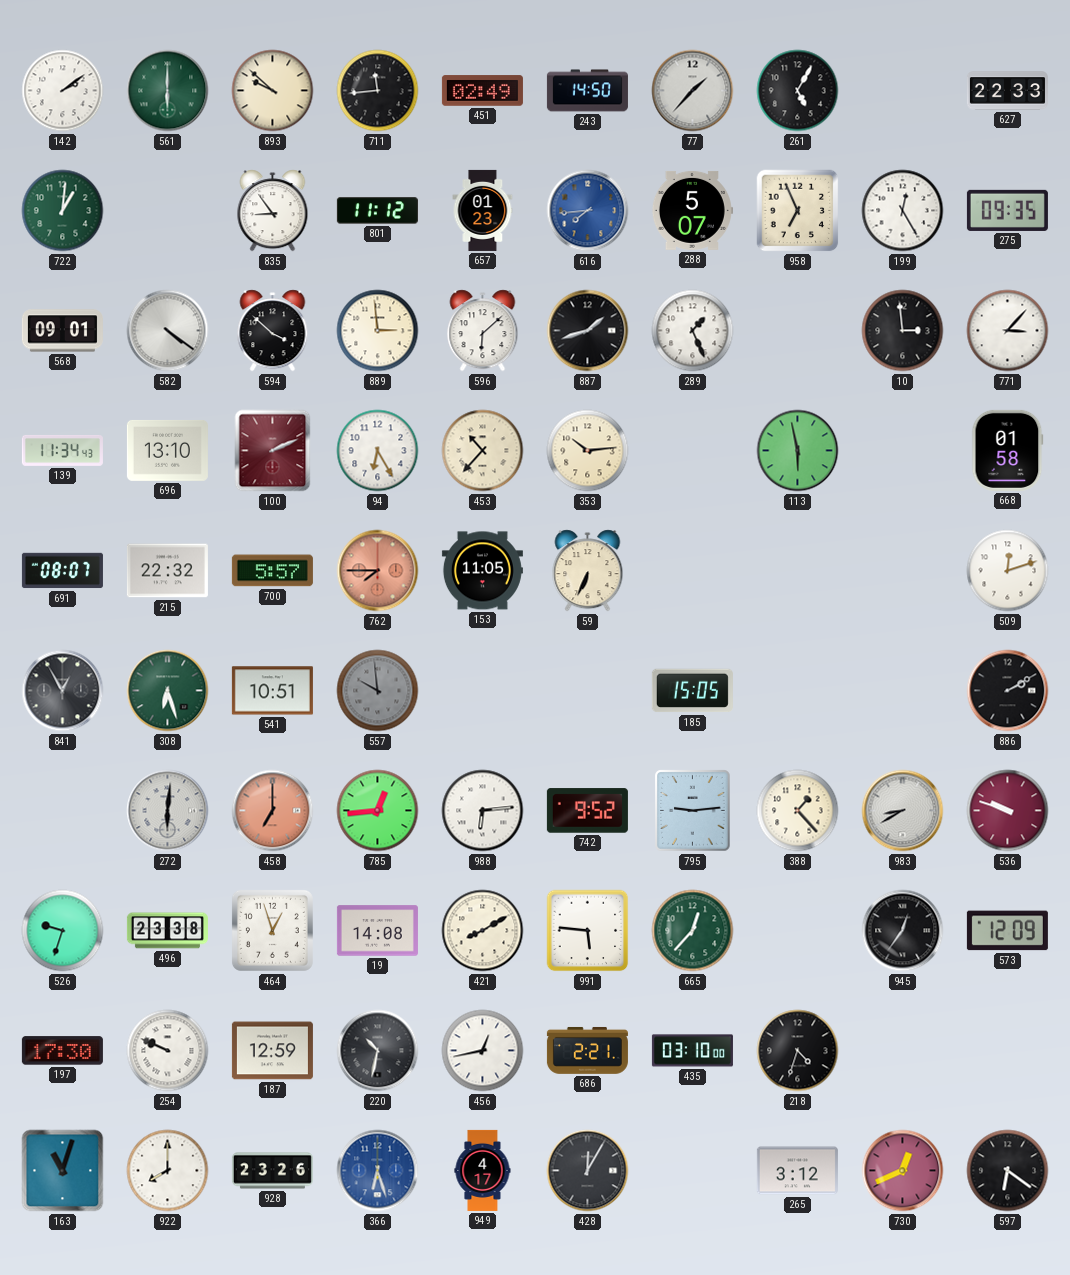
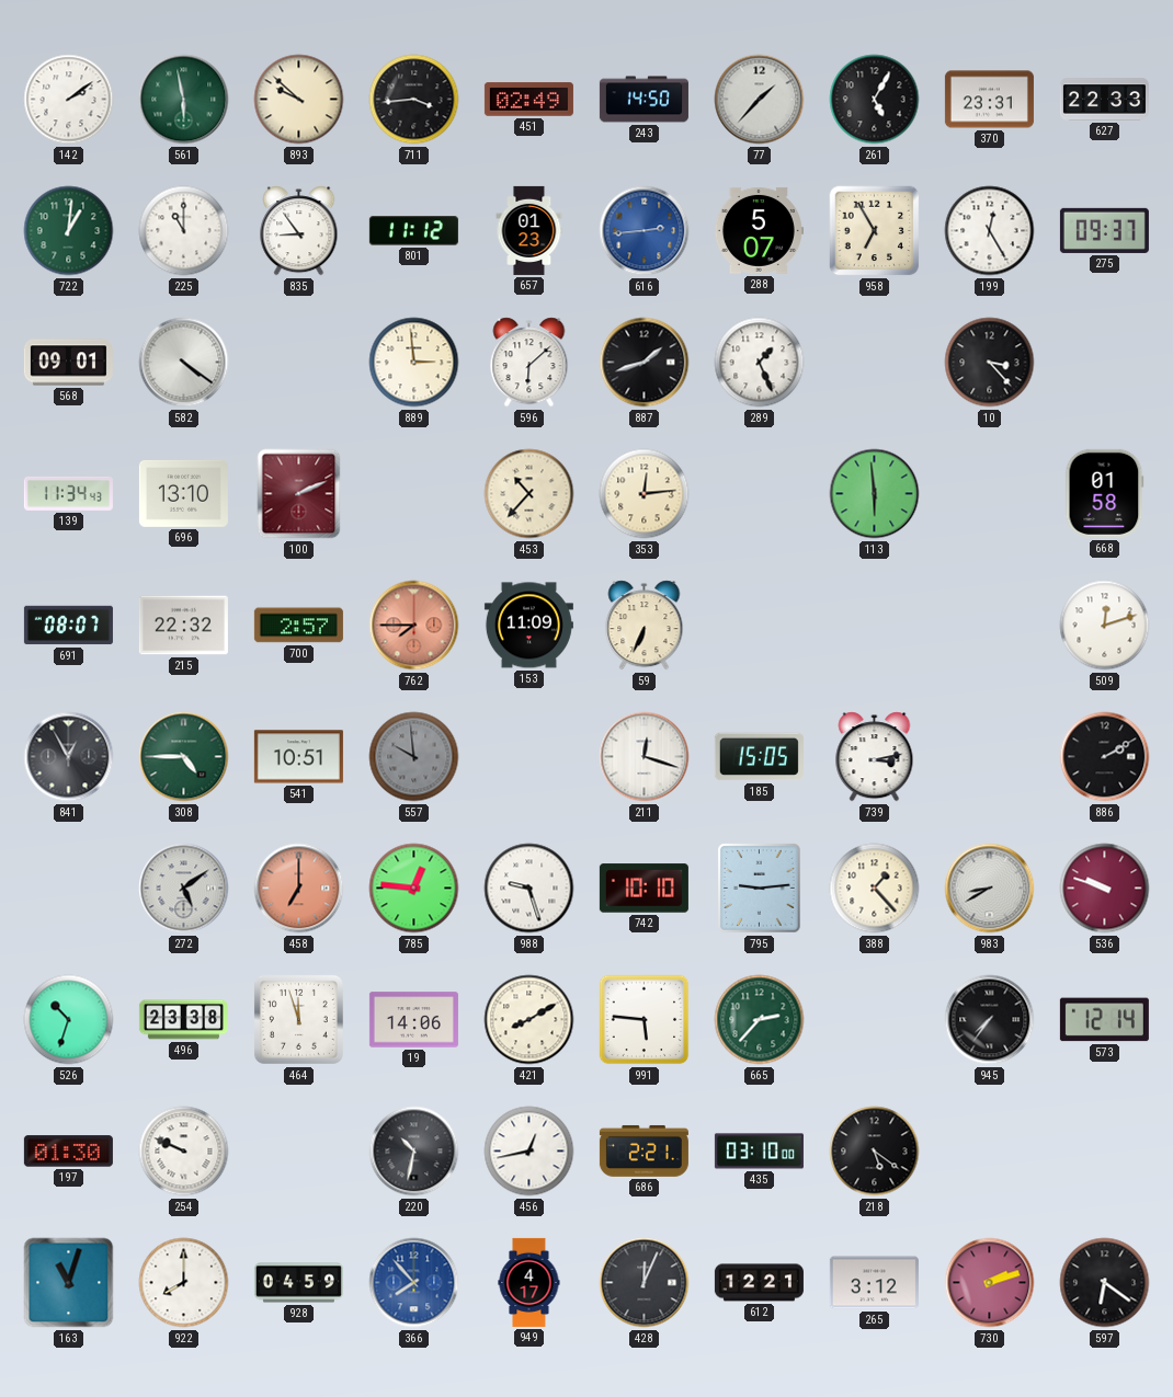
561: 6:00 -> 5:58
711: 11:44 -> 3:44
370: none -> 23:31
225: none -> 11:00
616: 7:44 -> 2:44
958: 6:56 -> 6:55
275: 09:35 -> 09:37
594: 3:52 -> none
10: 2:59 -> 3:23
771: 3:07 -> none
94: 6:25 -> none
353: 10:14 -> 12:14
113: 5:58 -> 5:59
700: 5:57 -> 2:57
153: 11:05 -> 11:09
308: 6:27 -> 4:45
211: none -> 12:18
739: none -> 3:13
272: 6:01 -> 5:09
785: 12:44 -> 12:46
988: 6:14 -> 9:27
742: 9:52 -> 10:10
526: 9:33 -> 10:33
464: 12:57 -> 11:57
19: 14:08 -> 14:06
665: 12:37 -> 2:37
945: 12:36 -> 7:36
573: 12:09 -> 12:14
197: 17:30 -> 01:30
187: 12:59 -> none
218: 4:33 -> 5:21
928: 23:26 -> 04:59
366: 6:27 -> 7:53
428: 12:05 -> 12:04
612: none -> 12:21
730: 12:41 -> 2:12
